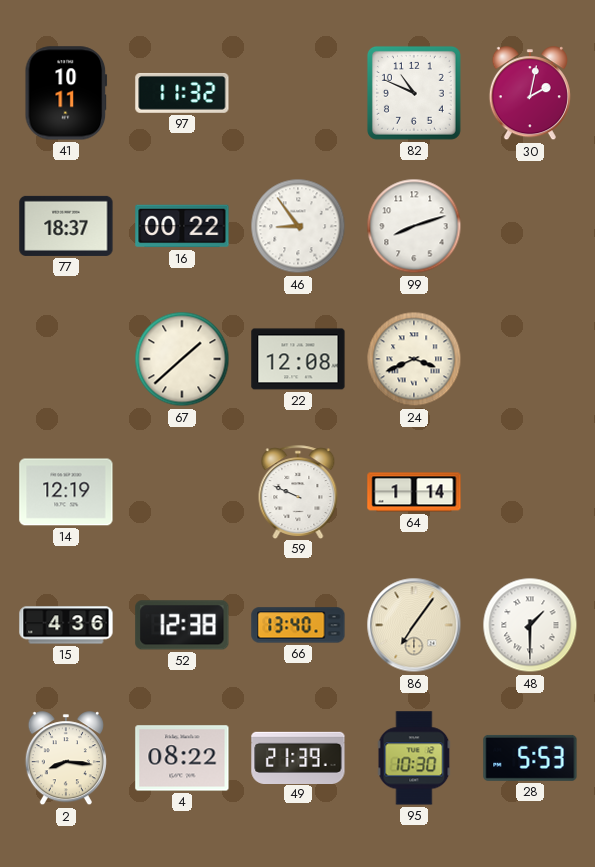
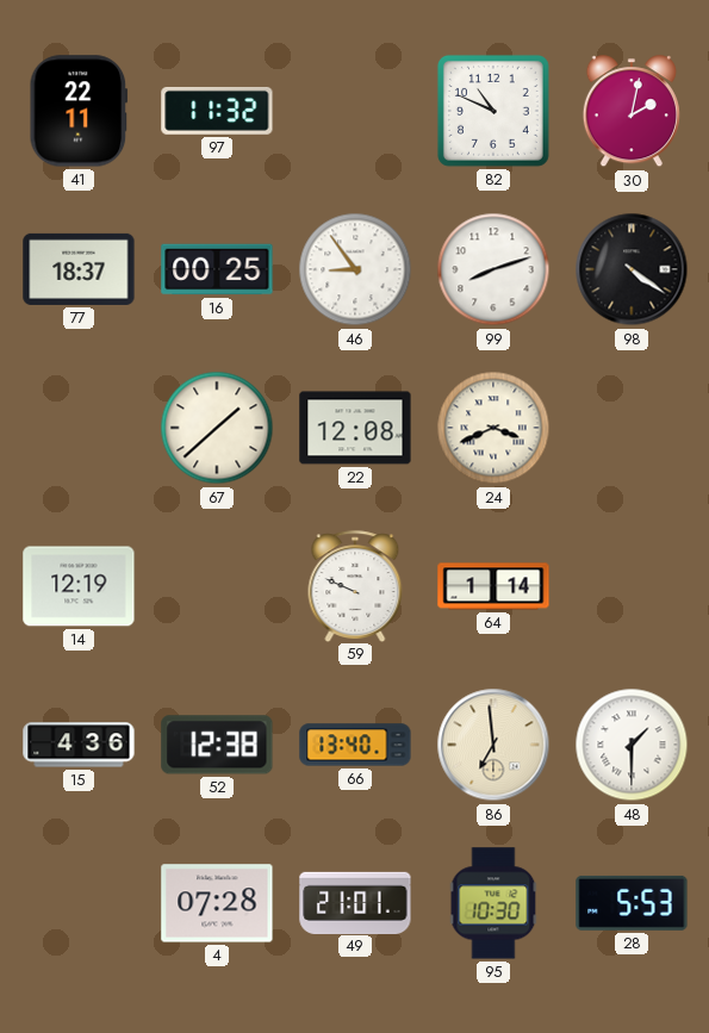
41: 10:11 -> 22:11
16: 00:22 -> 00:25
98: none -> 4:21
86: 7:06 -> 6:59
2: 8:16 -> none
4: 08:22 -> 07:28
49: 21:39 -> 21:01
